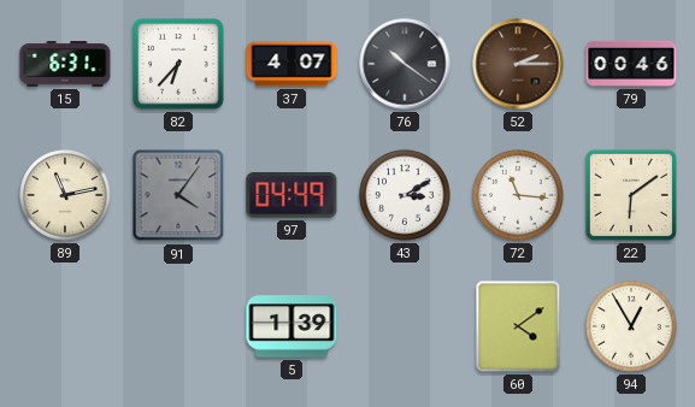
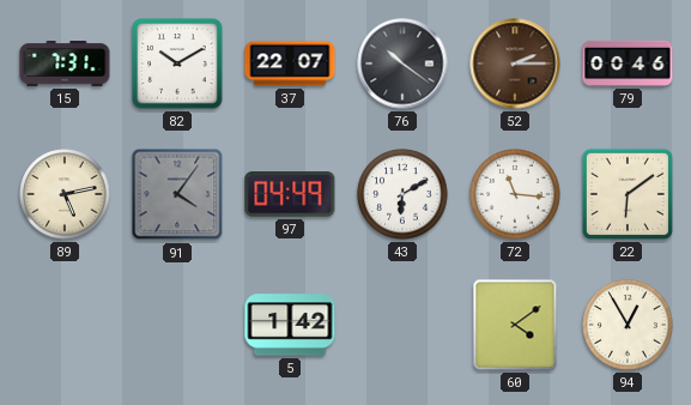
15: 6:31 -> 7:31
82: 6:37 -> 10:10
37: 4:07 -> 22:07
89: 11:13 -> 5:13
43: 3:10 -> 6:10
5: 1:39 -> 1:42
